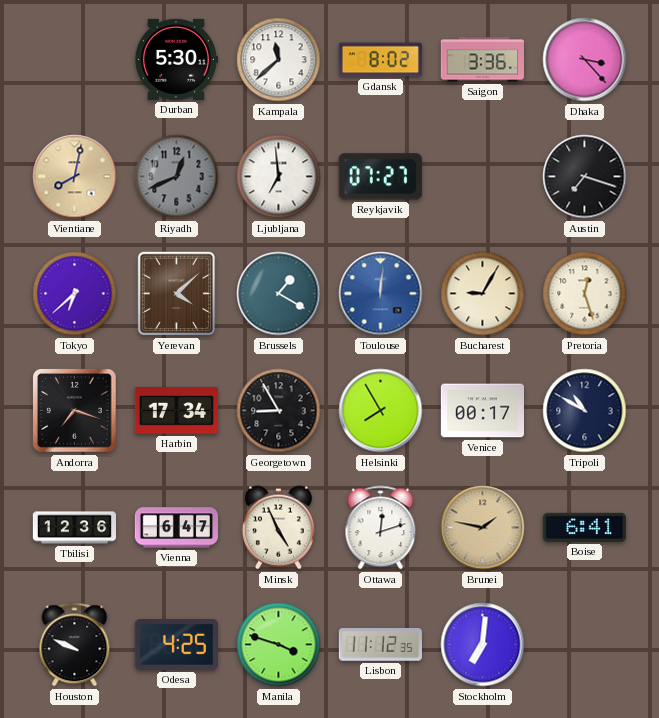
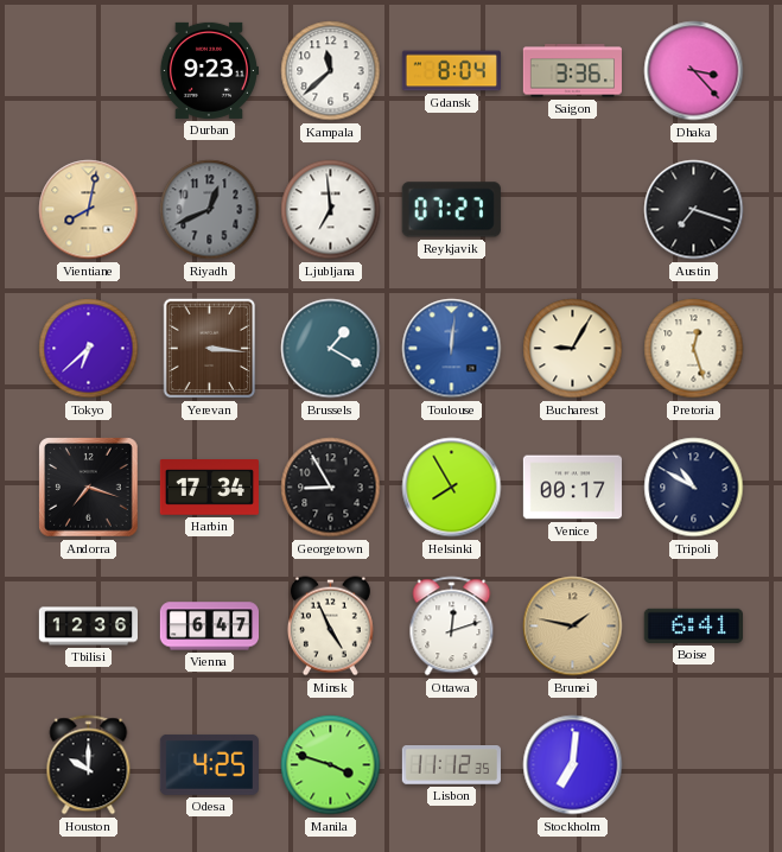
Durban: 5:30 -> 9:23
Gdansk: 8:02 -> 8:04
Yerevan: 4:08 -> 3:16
Houston: 9:49 -> 10:00
